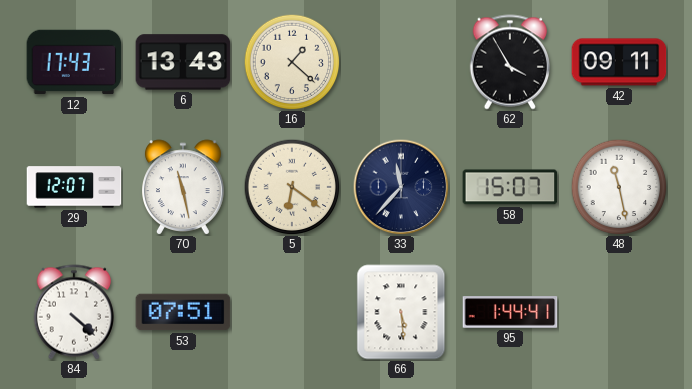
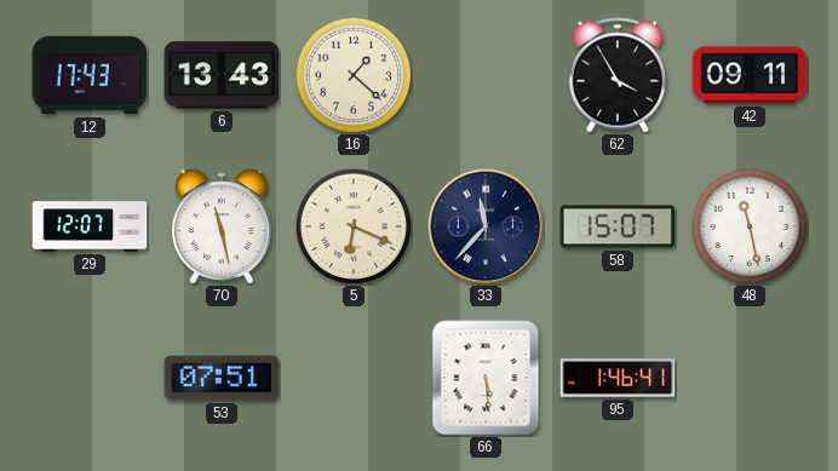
5: 6:21 -> 6:19
84: 4:22 -> none
95: 1:44 -> 1:46
